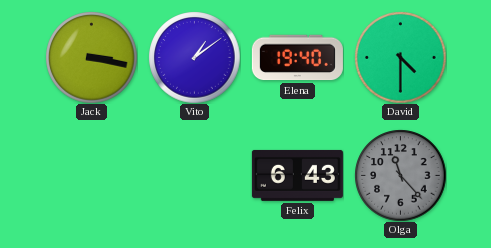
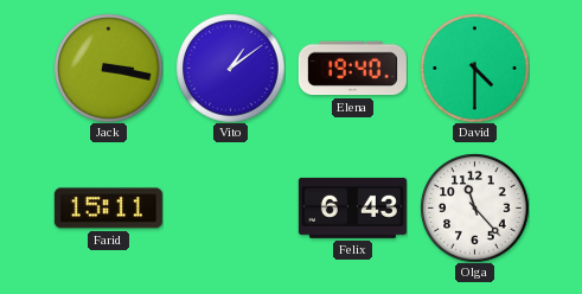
Farid: none -> 15:11
Olga dial: grey -> white
